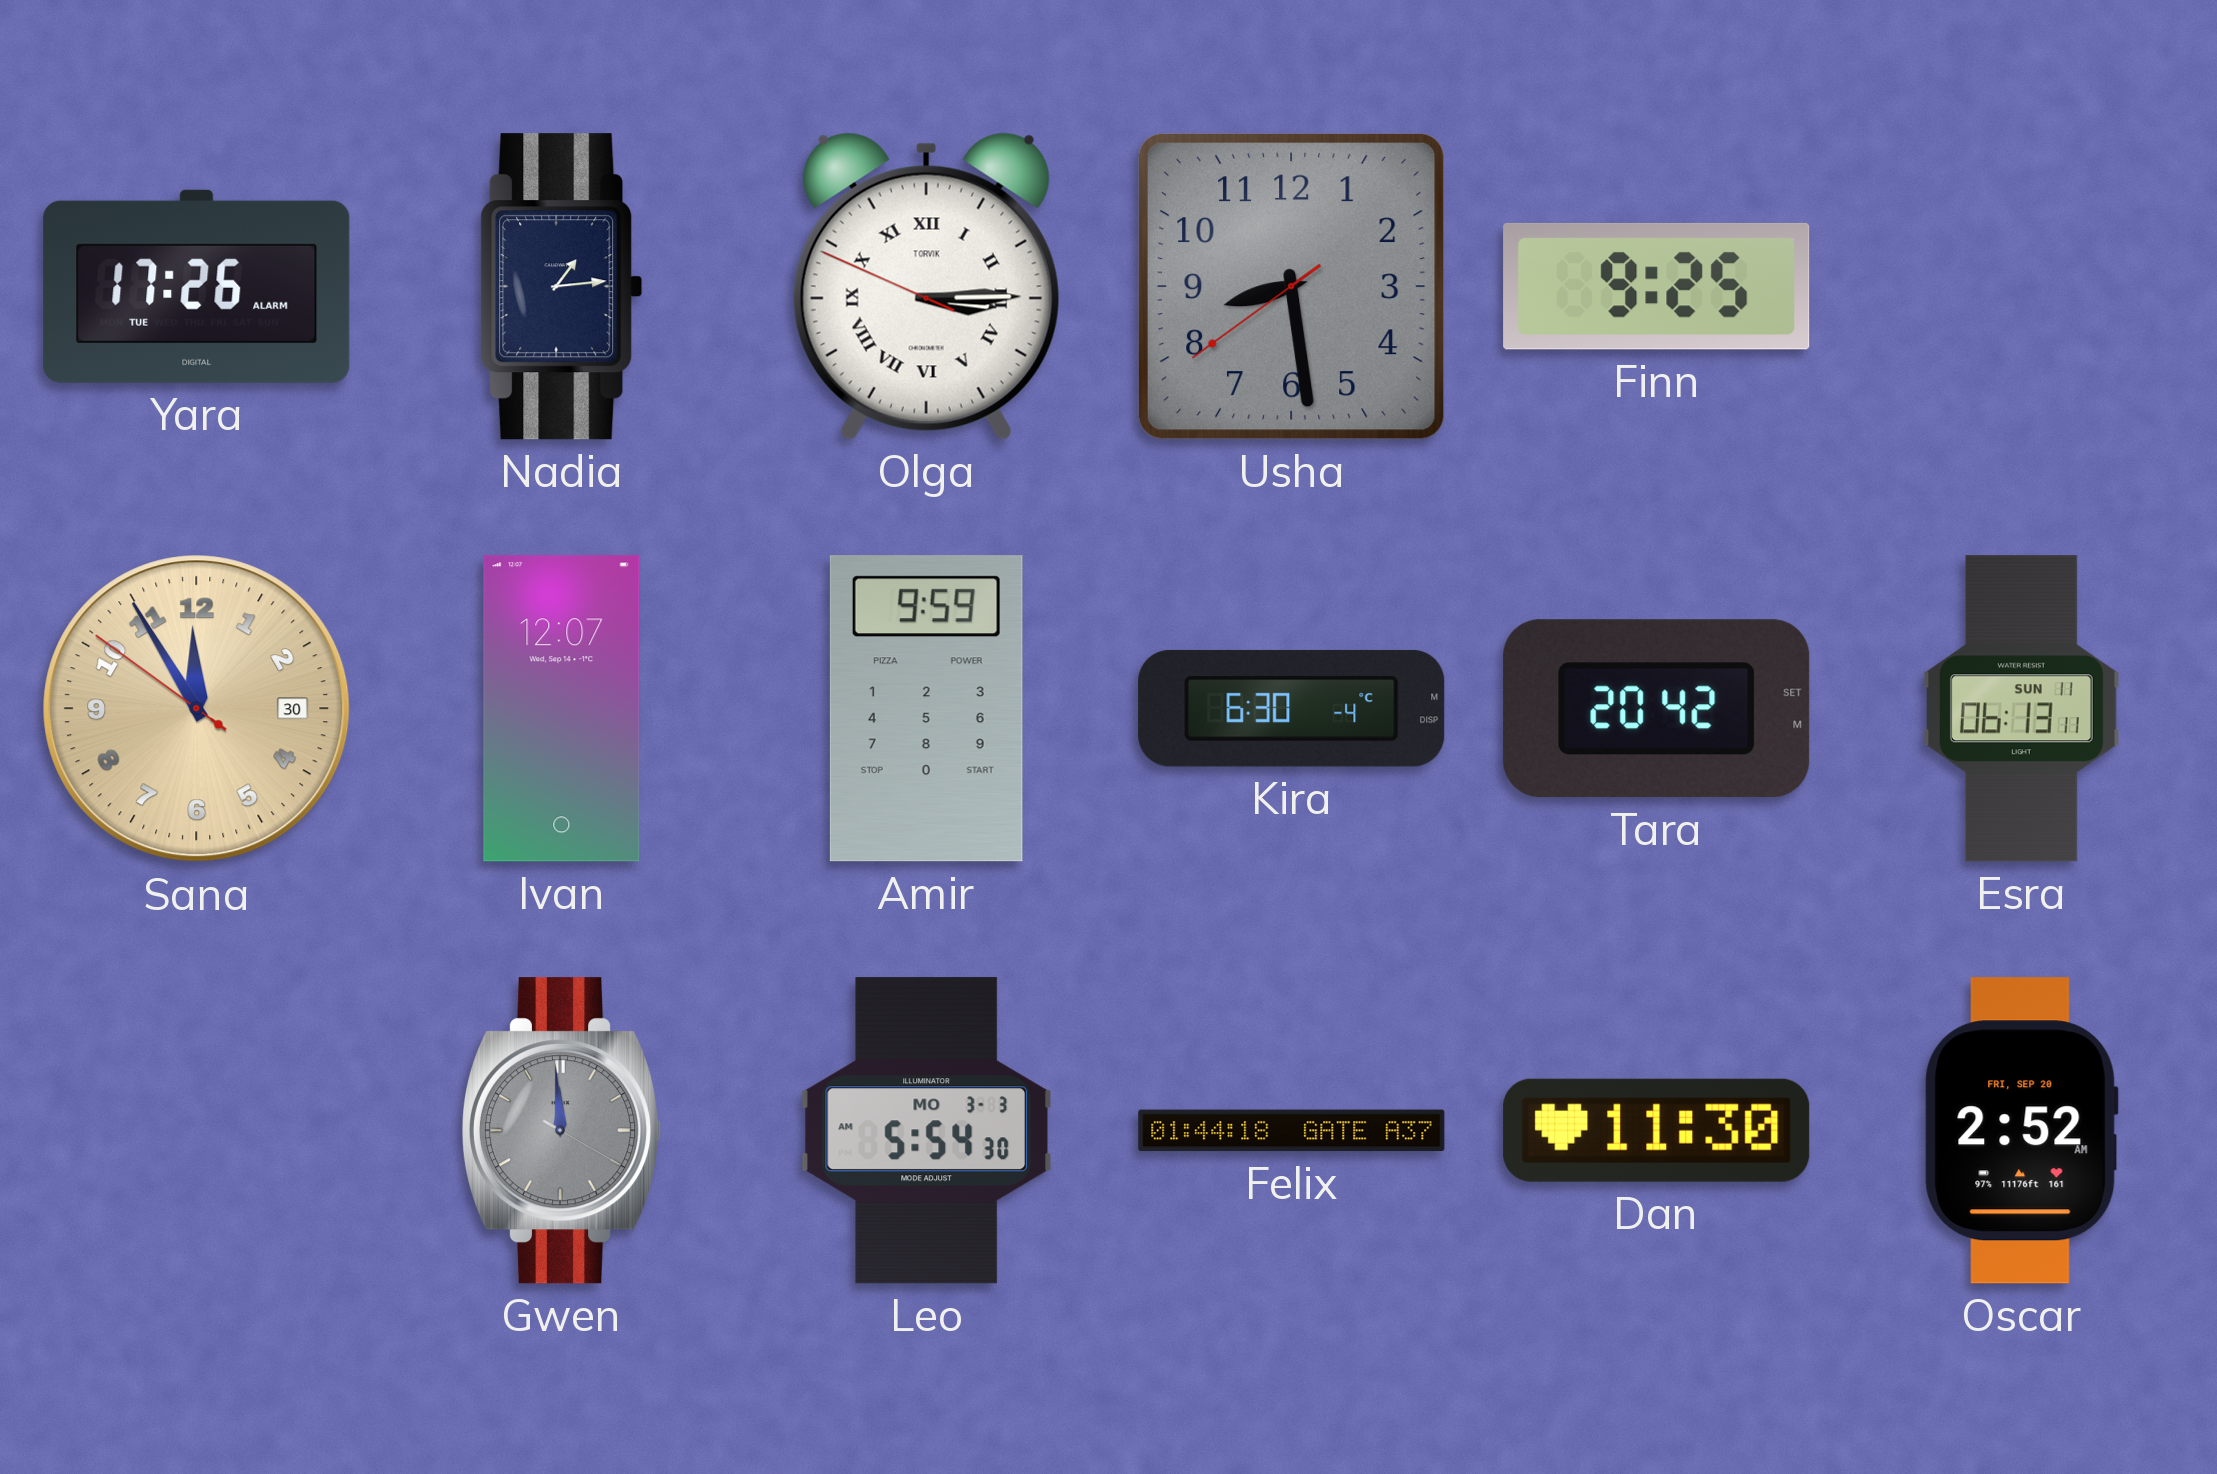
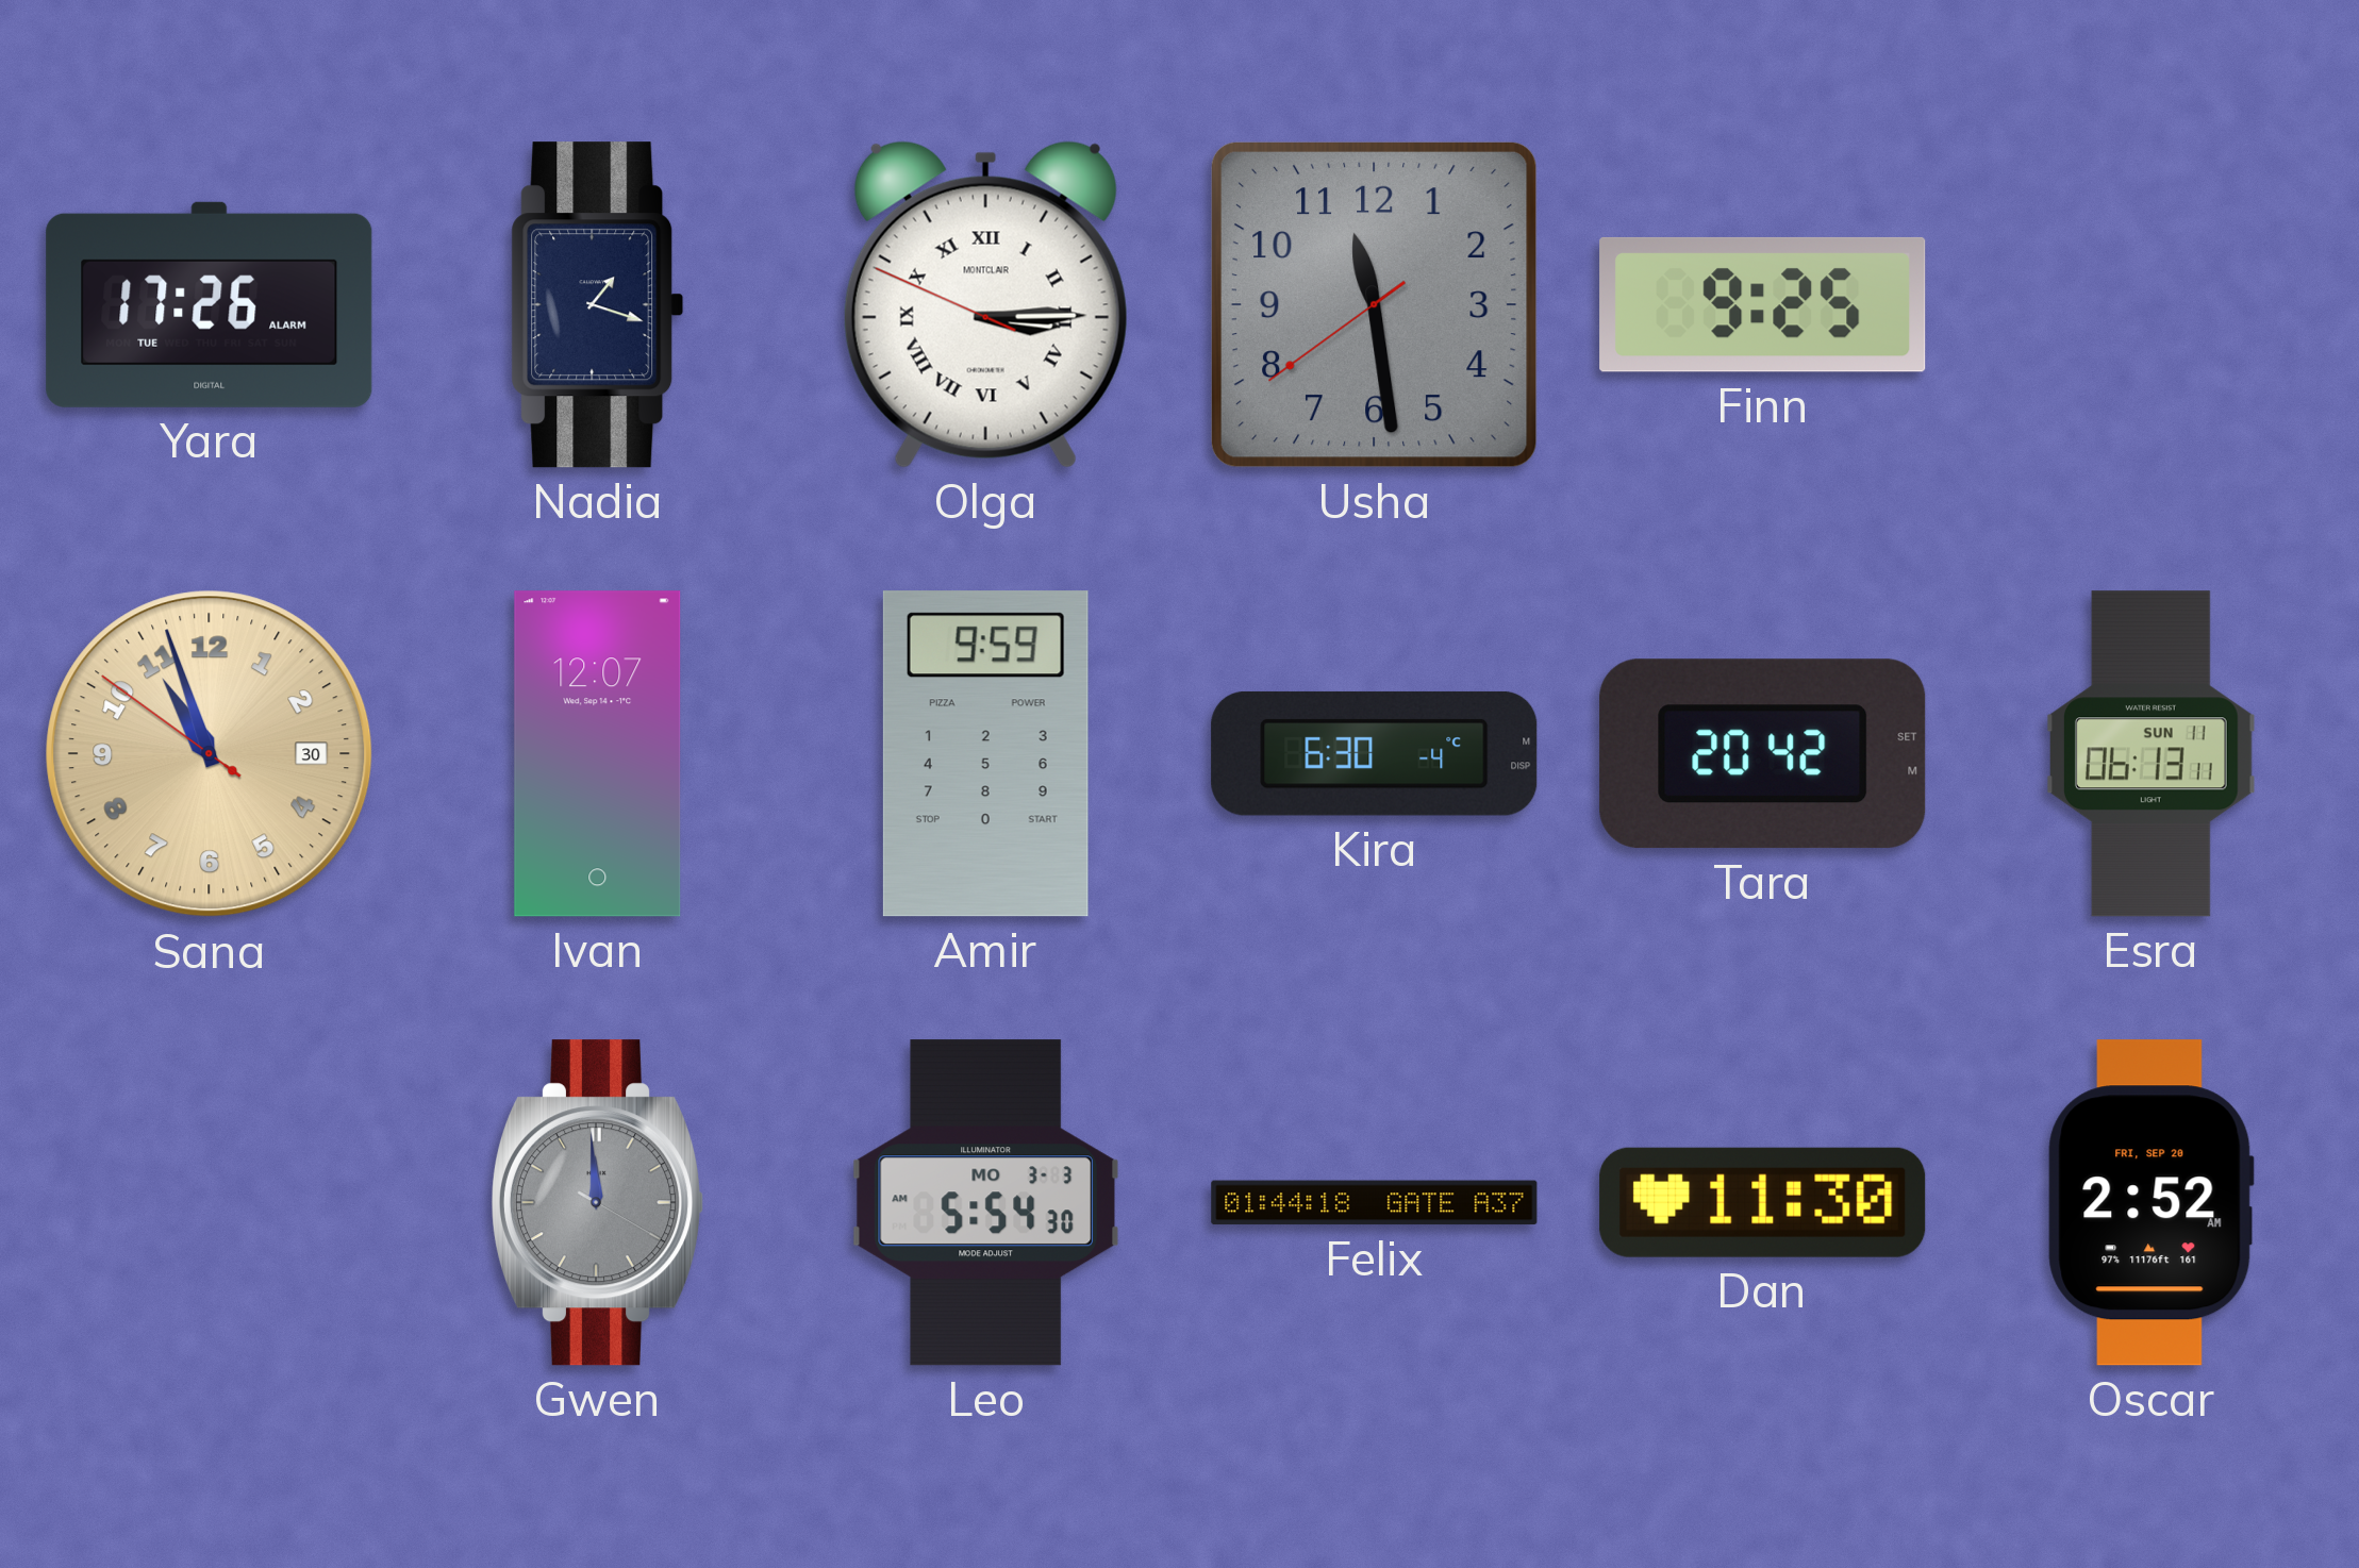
Nadia: 1:14 -> 1:18
Olga brand: TORVIK -> MONTCLAIR
Usha: 8:28 -> 11:28
Sana: 11:54 -> 10:56
